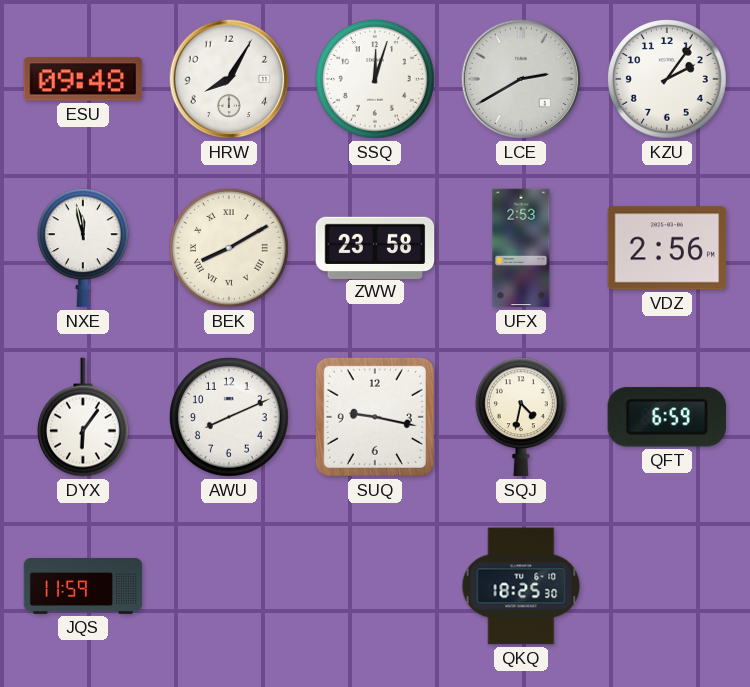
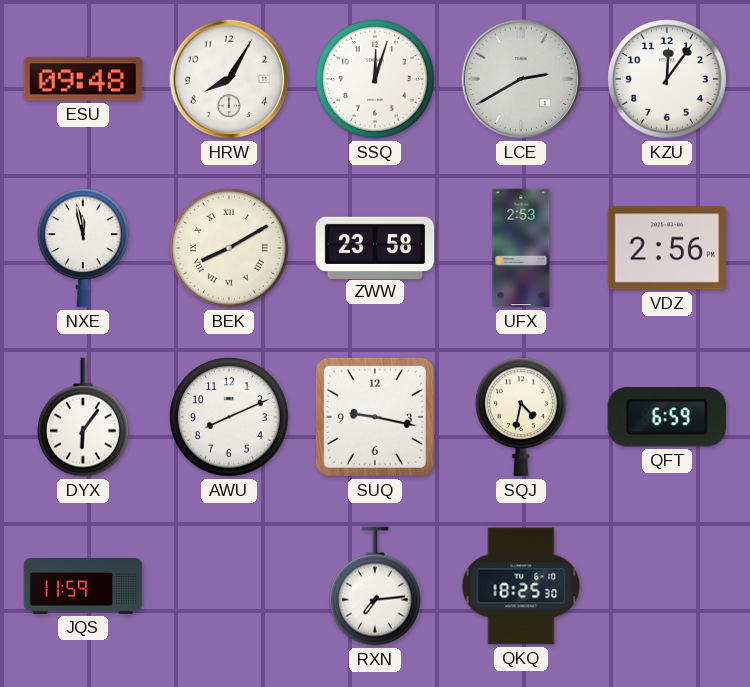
KZU: 2:06 -> 12:06
RXN: none -> 7:14
